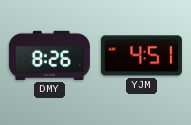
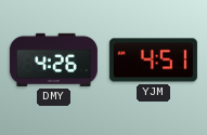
DMY: 8:26 -> 4:26
